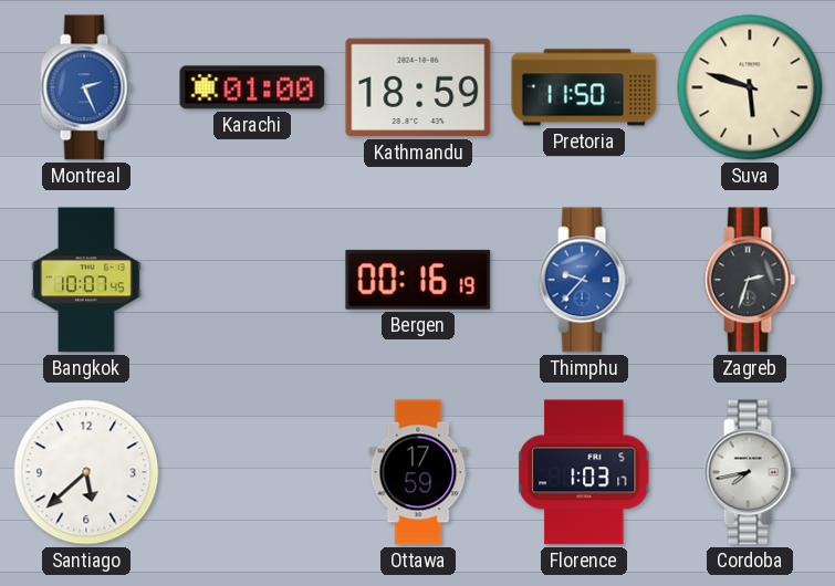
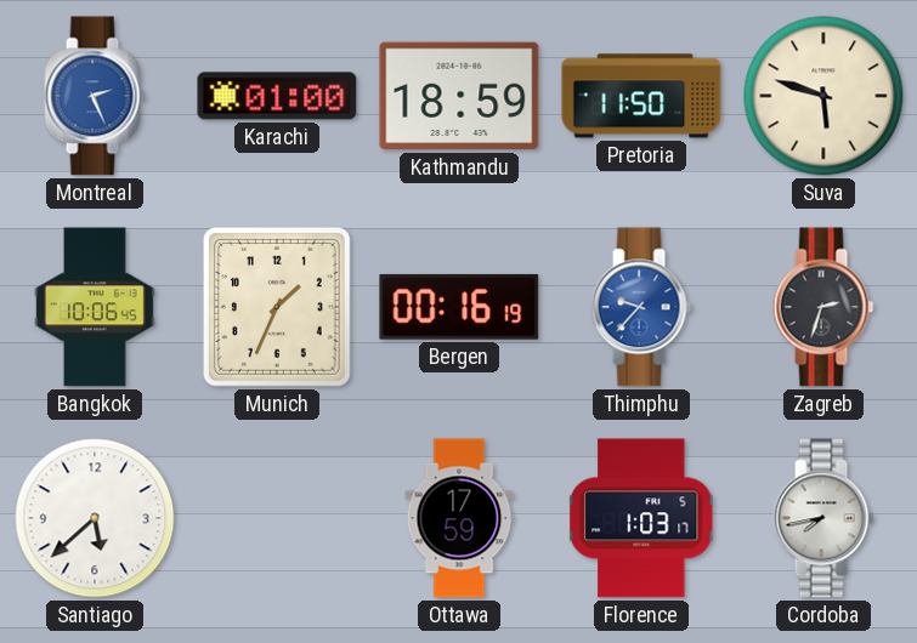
Bangkok: 10:07 -> 10:06
Munich: none -> 1:34
